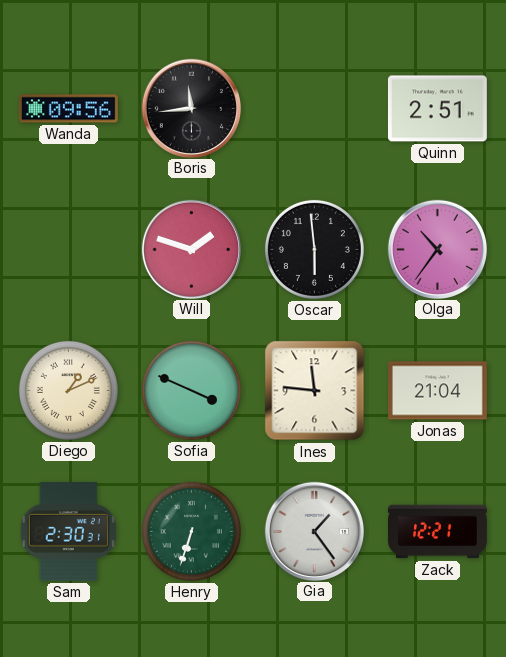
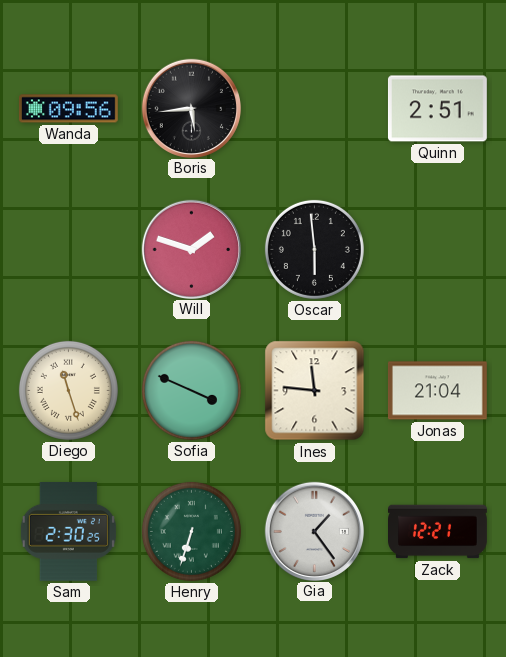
Boris: 11:44 -> 5:44
Olga: 10:36 -> none
Diego: 1:11 -> 11:27
Sam: 2:30:31 -> 2:30:25
